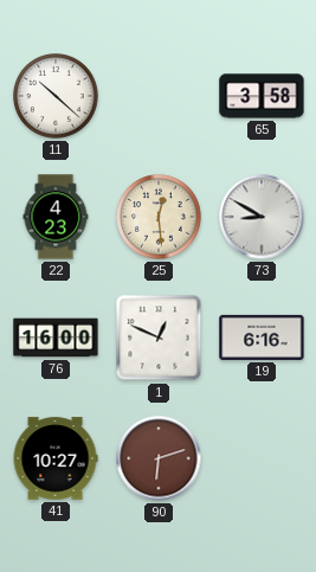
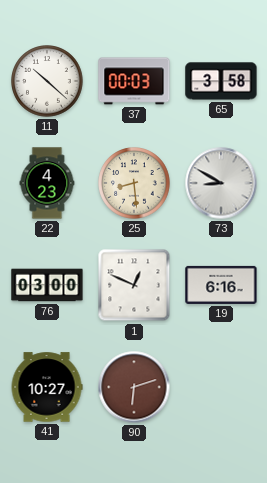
37: none -> 00:03
25: 12:29 -> 8:29
76: 16:00 -> 03:00
